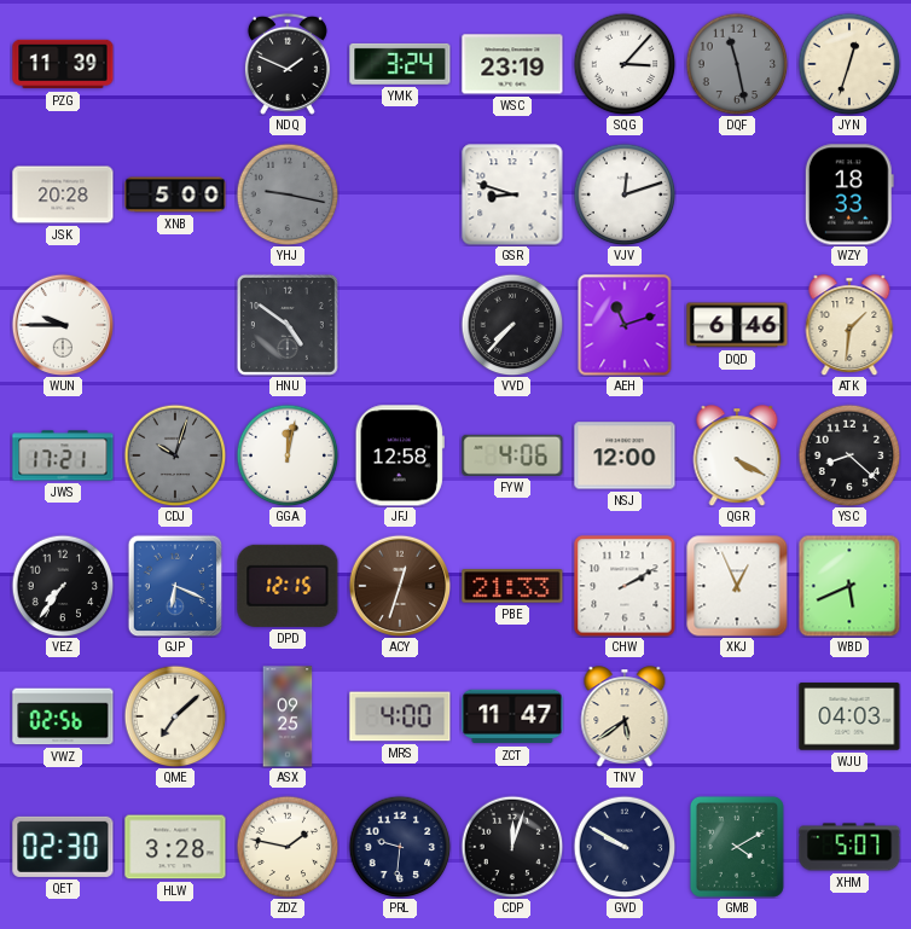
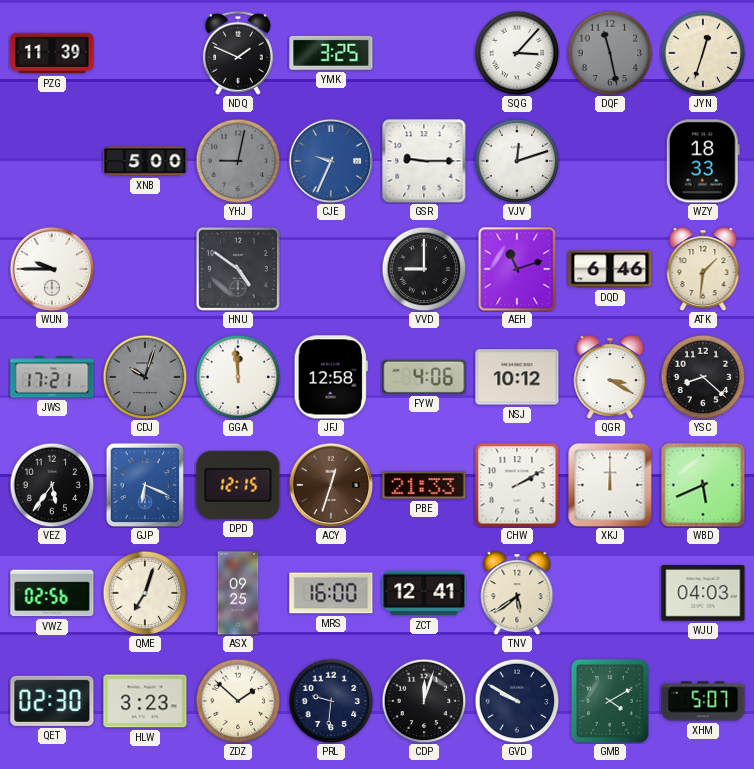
YMK: 3:24 -> 3:25
WSC: 23:19 -> none
JSK: 20:28 -> none
YHJ: 9:17 -> 9:02
CJE: none -> 9:34
GSR: 8:48 -> 9:15
VVD: 7:37 -> 9:00
GGA: 12:02 -> 11:59
NSJ: 12:00 -> 10:12
QGR: 4:20 -> 3:20
VEZ: 7:36 -> 5:36
XKJ: 12:56 -> 12:00
QME: 7:08 -> 7:03
MRS: 4:00 -> 16:00
ZCT: 11:47 -> 12:41
HLW: 3:28 -> 3:23
ZDZ: 1:47 -> 1:52
